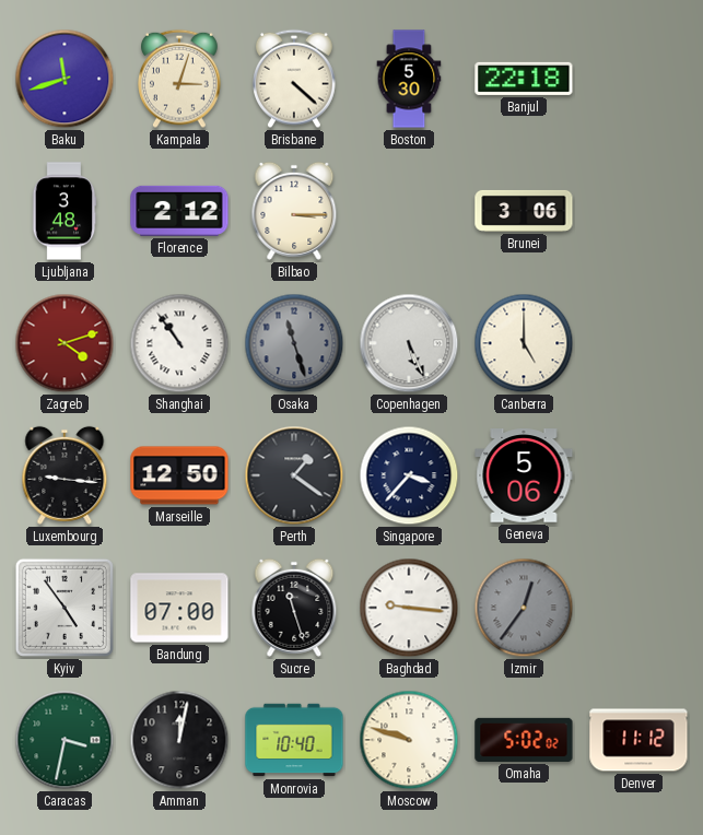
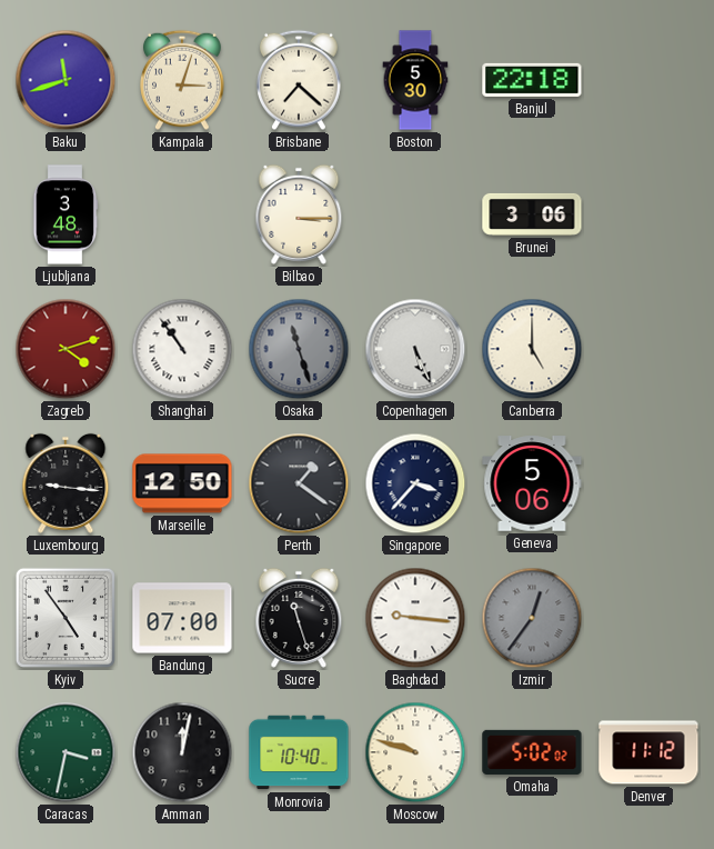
Brisbane: 4:22 -> 7:22
Florence: 2:12 -> none
